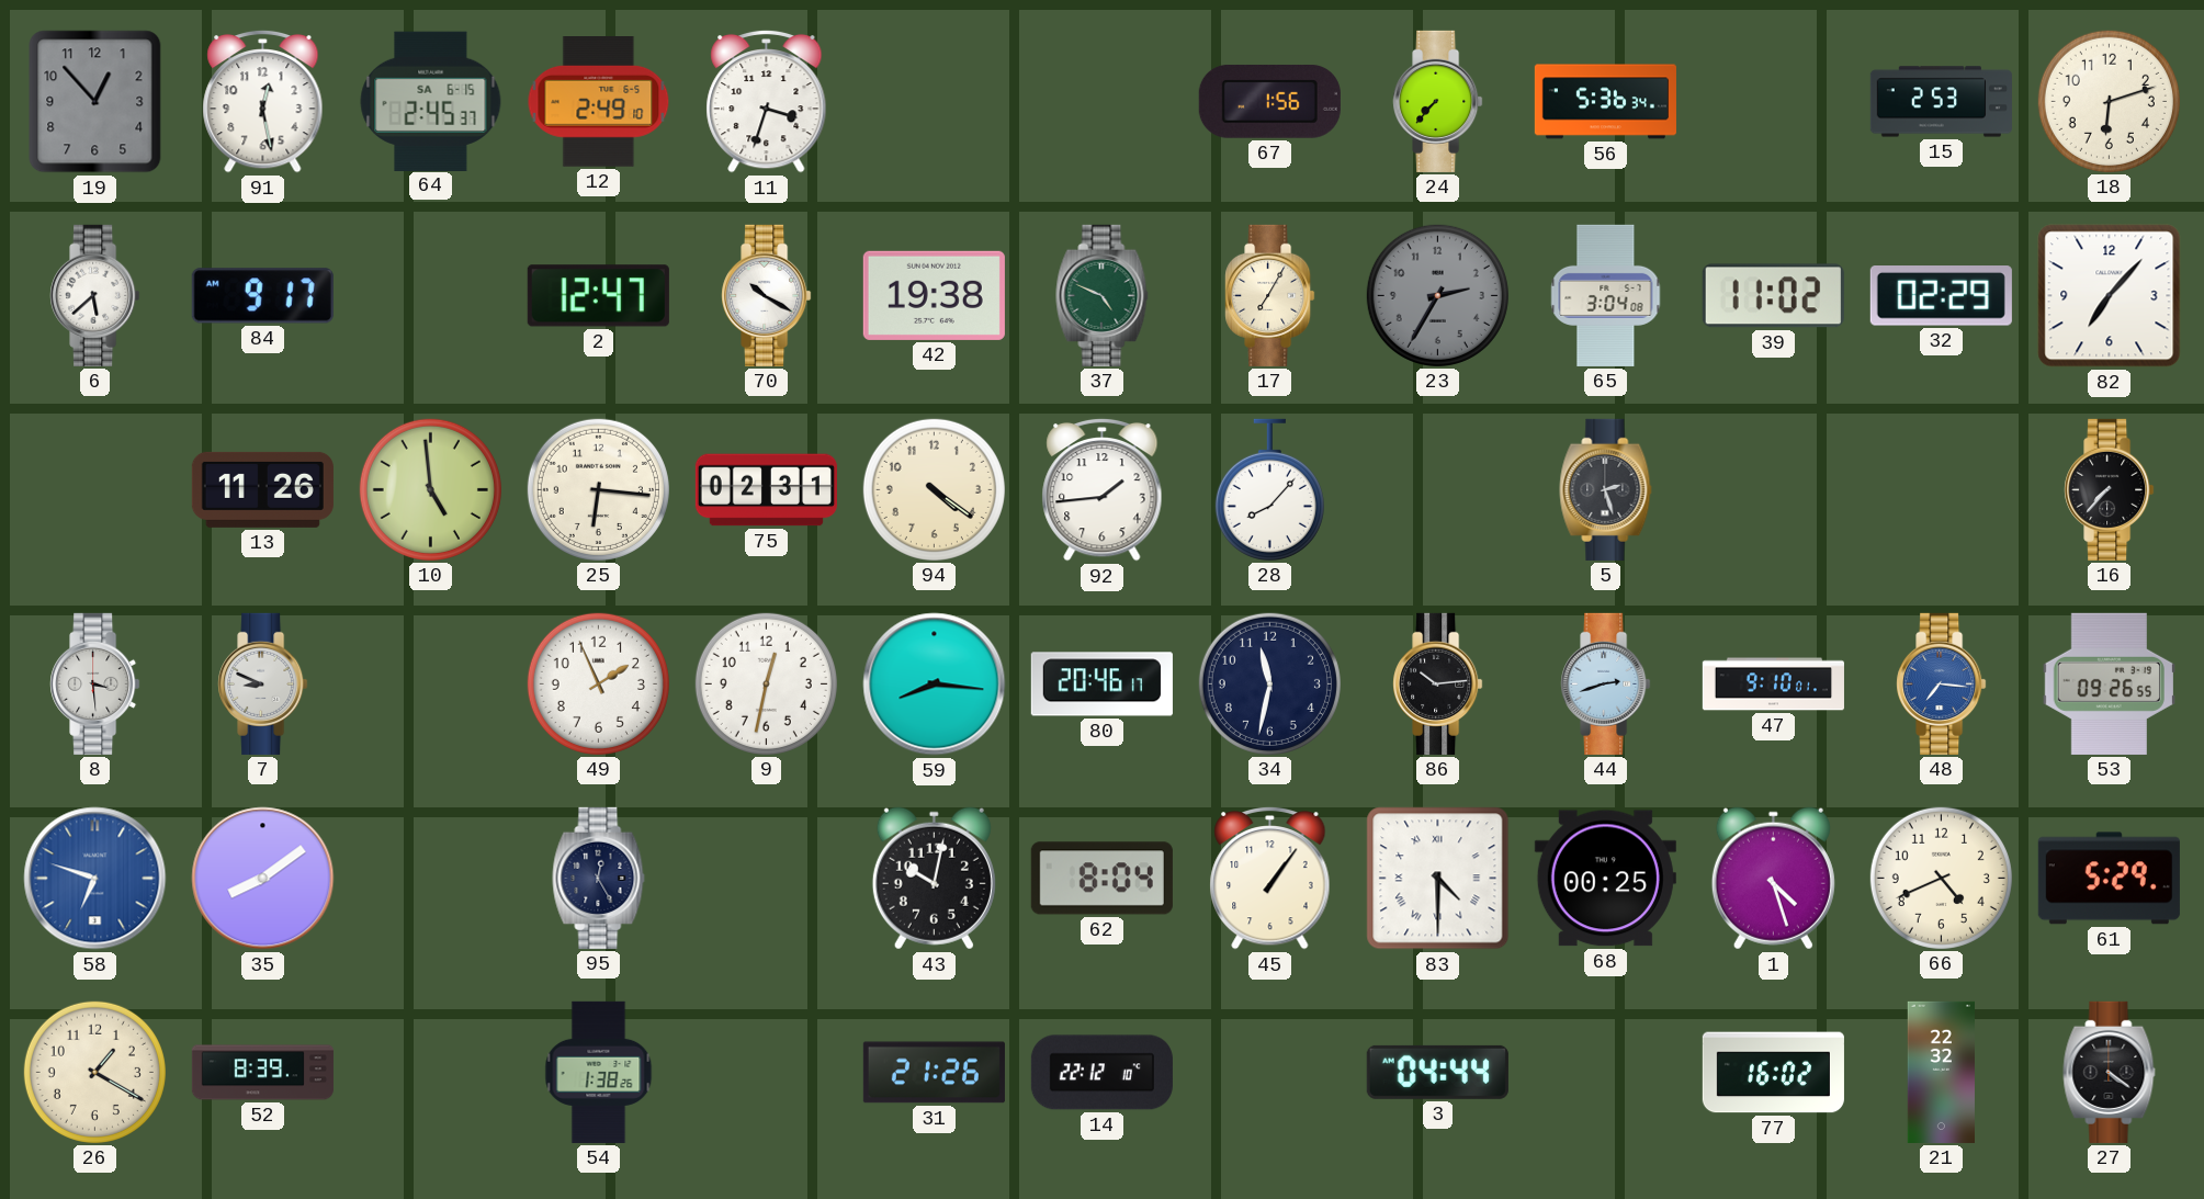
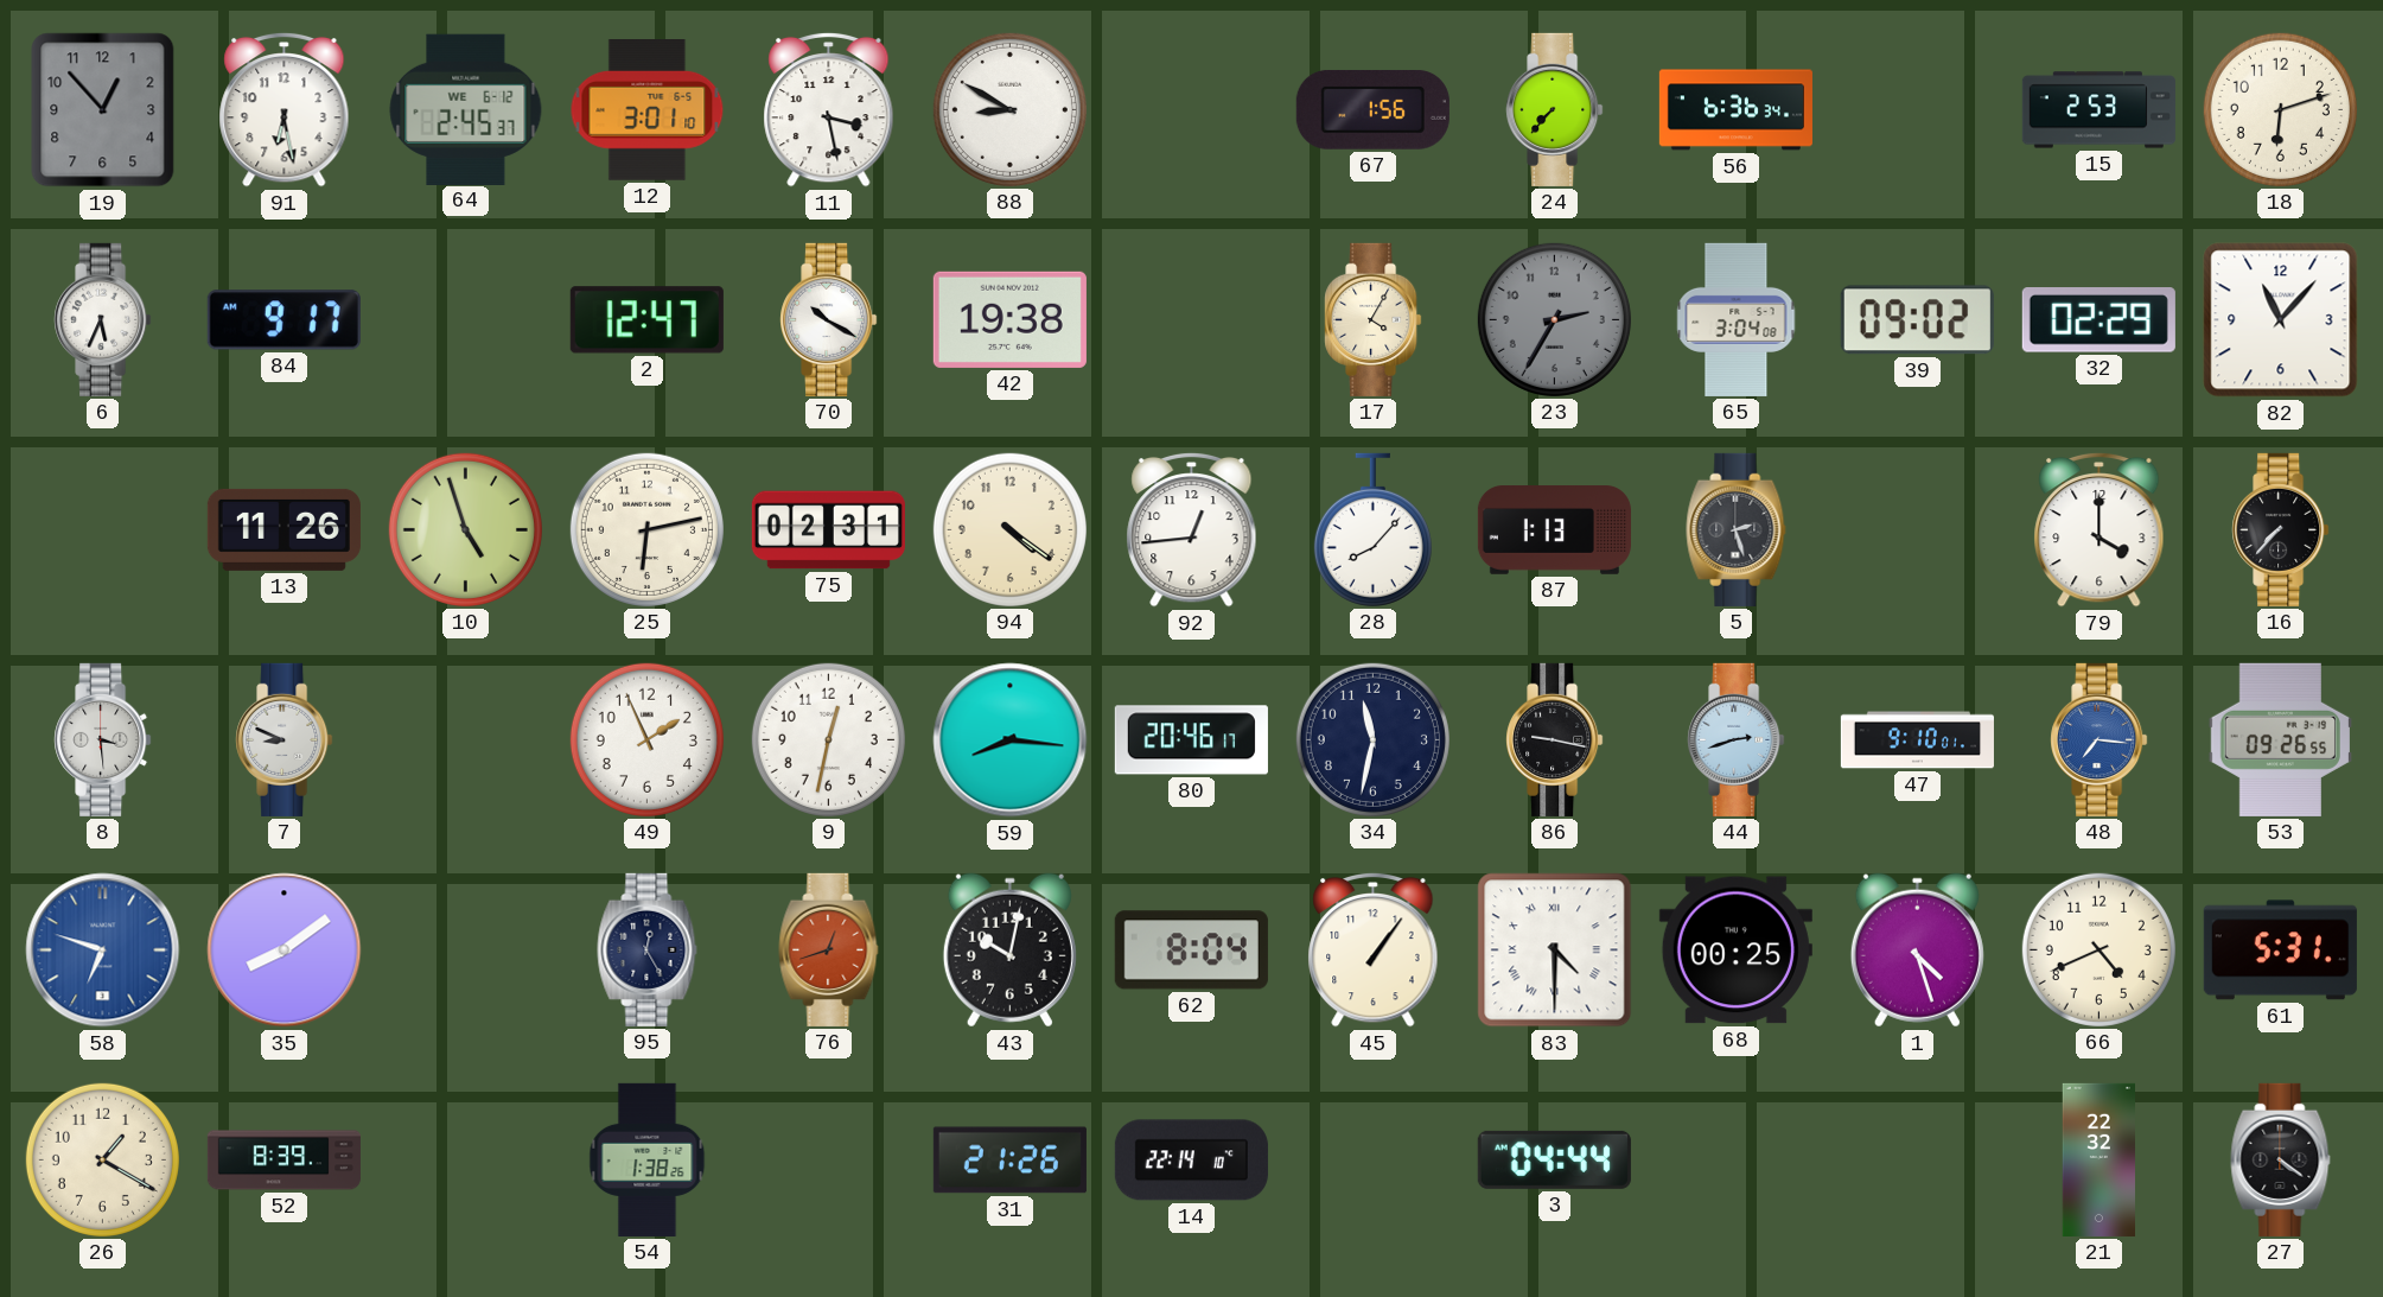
91: 12:28 -> 6:28
64 date: SA 6-15 -> WE 6-12
12: 2:49 -> 3:01
11: 3:33 -> 3:28
88: none -> 8:50
56: 5:36 -> 6:36
6: 5:38 -> 5:34
37: 4:49 -> none
17: 7:05 -> 4:05
39: 11:02 -> 09:02
82: 7:07 -> 11:07
10: 4:59 -> 4:57
25: 6:16 -> 6:13
92: 1:44 -> 12:44
87: none -> 1:13
79: none -> 4:00
86: 10:14 -> 9:17
76: none -> 12:42
61: 5:29 -> 5:31
14: 22:12 -> 22:14
77: 16:02 -> none
